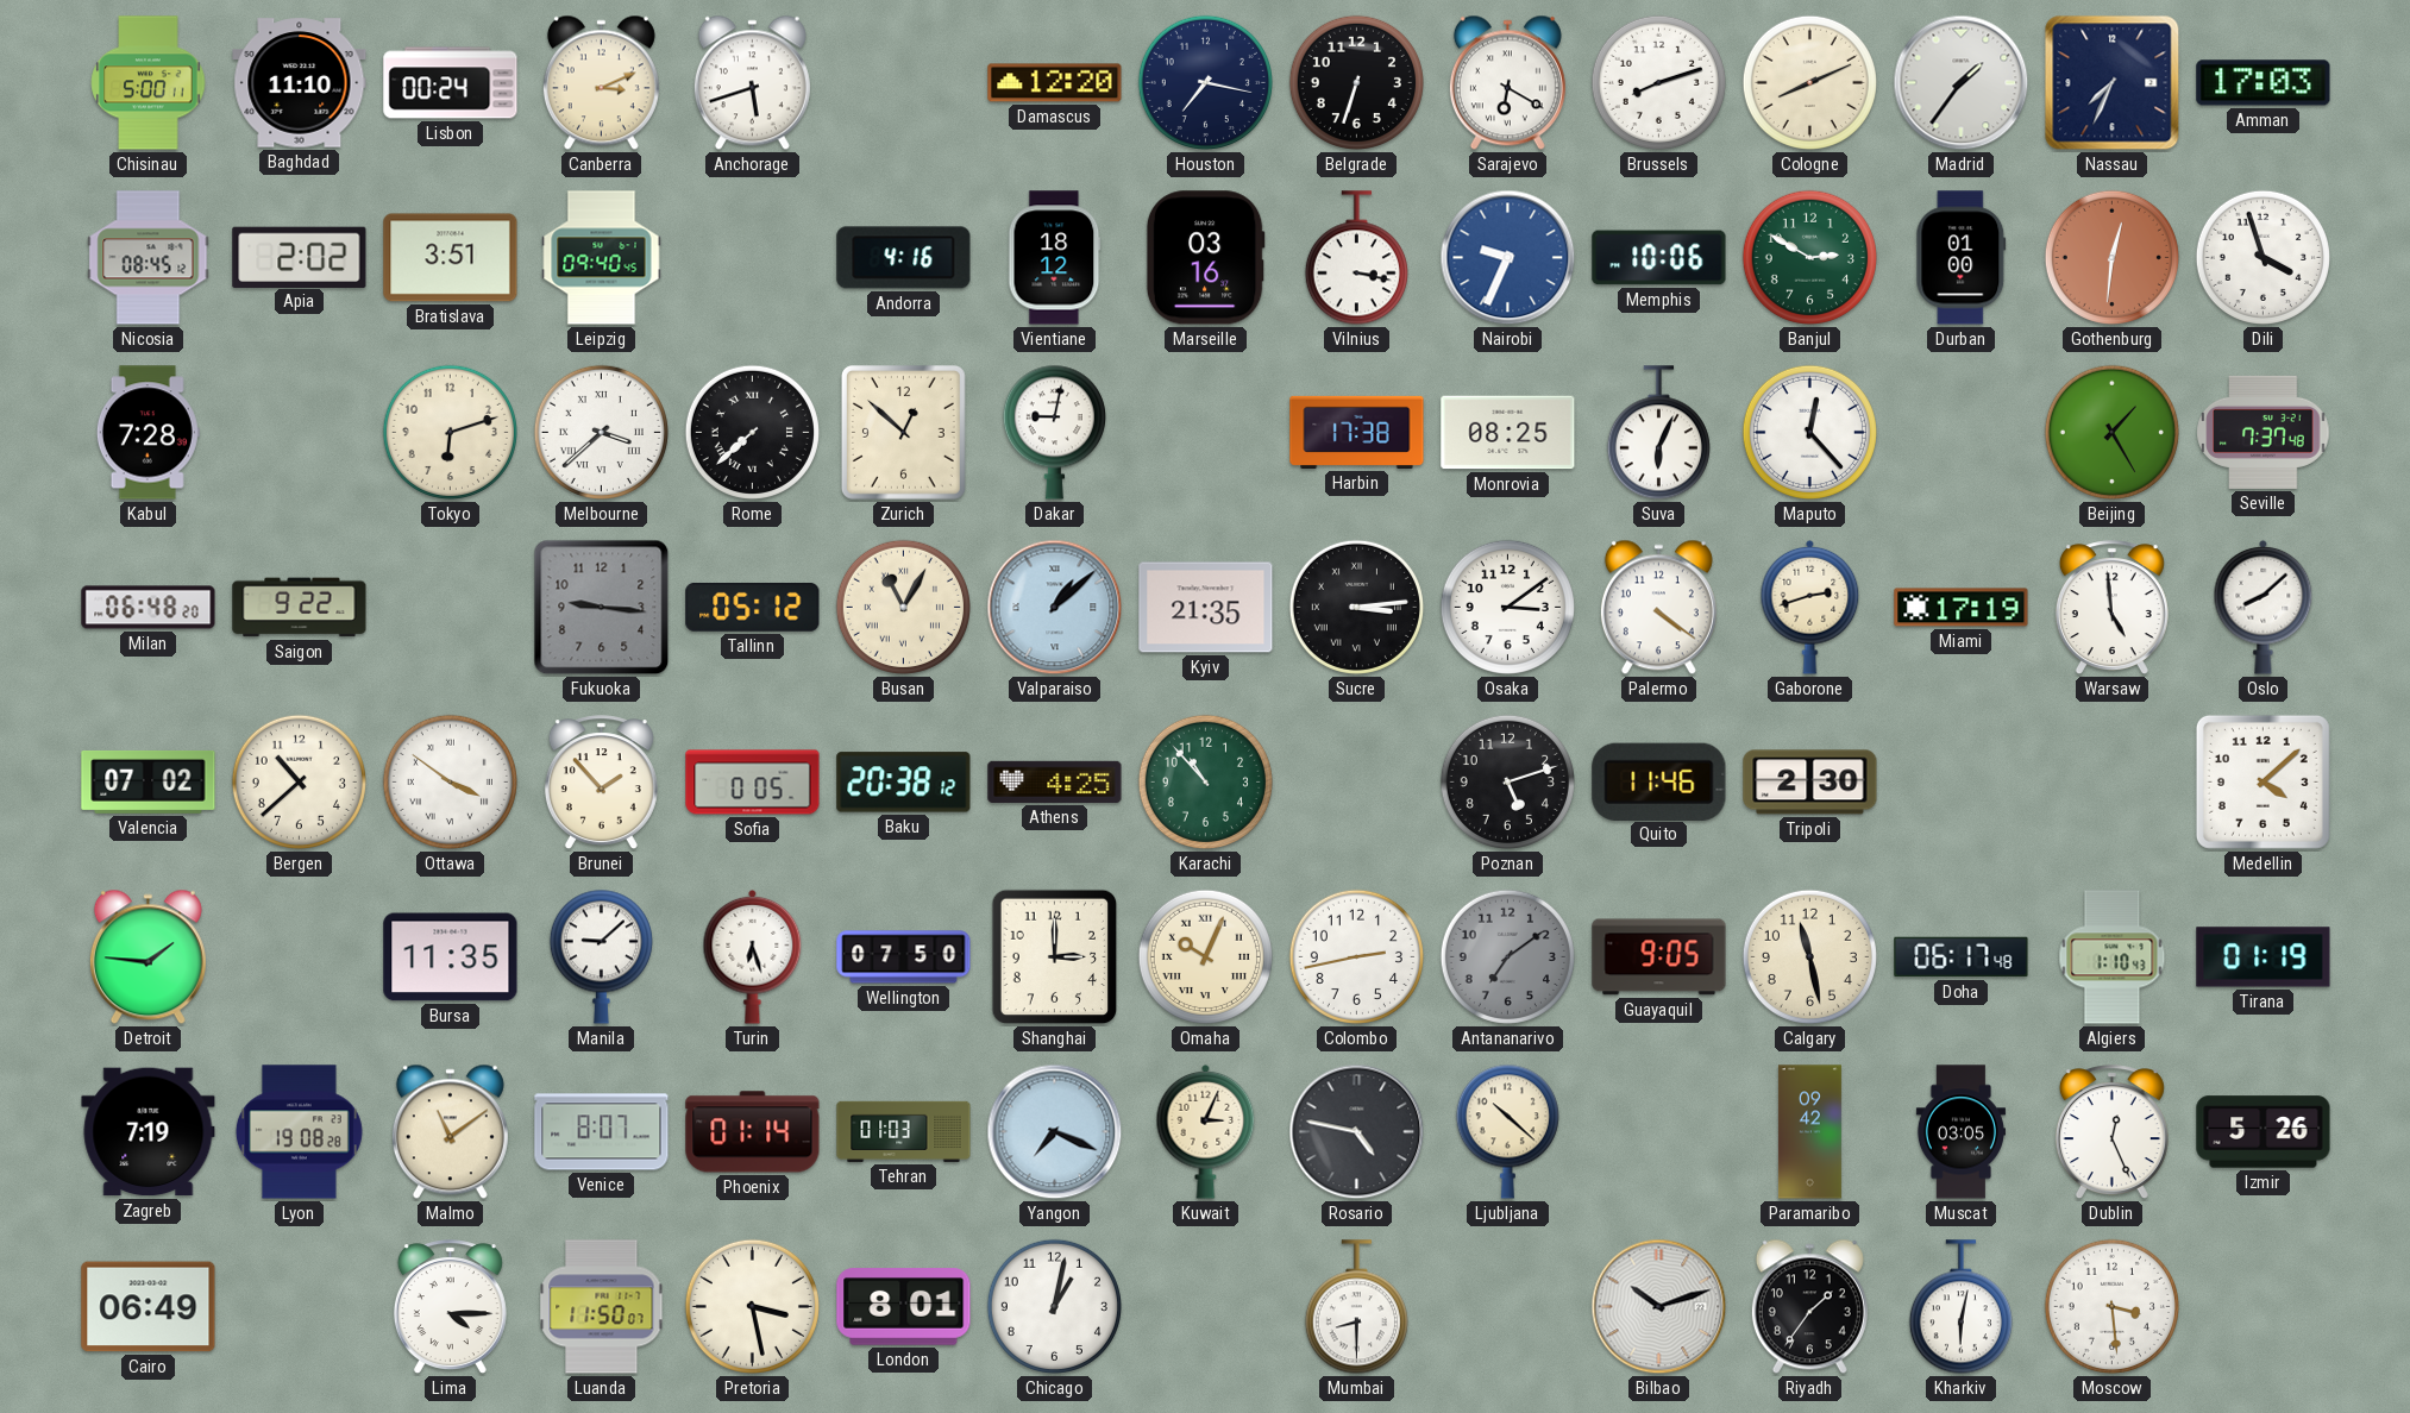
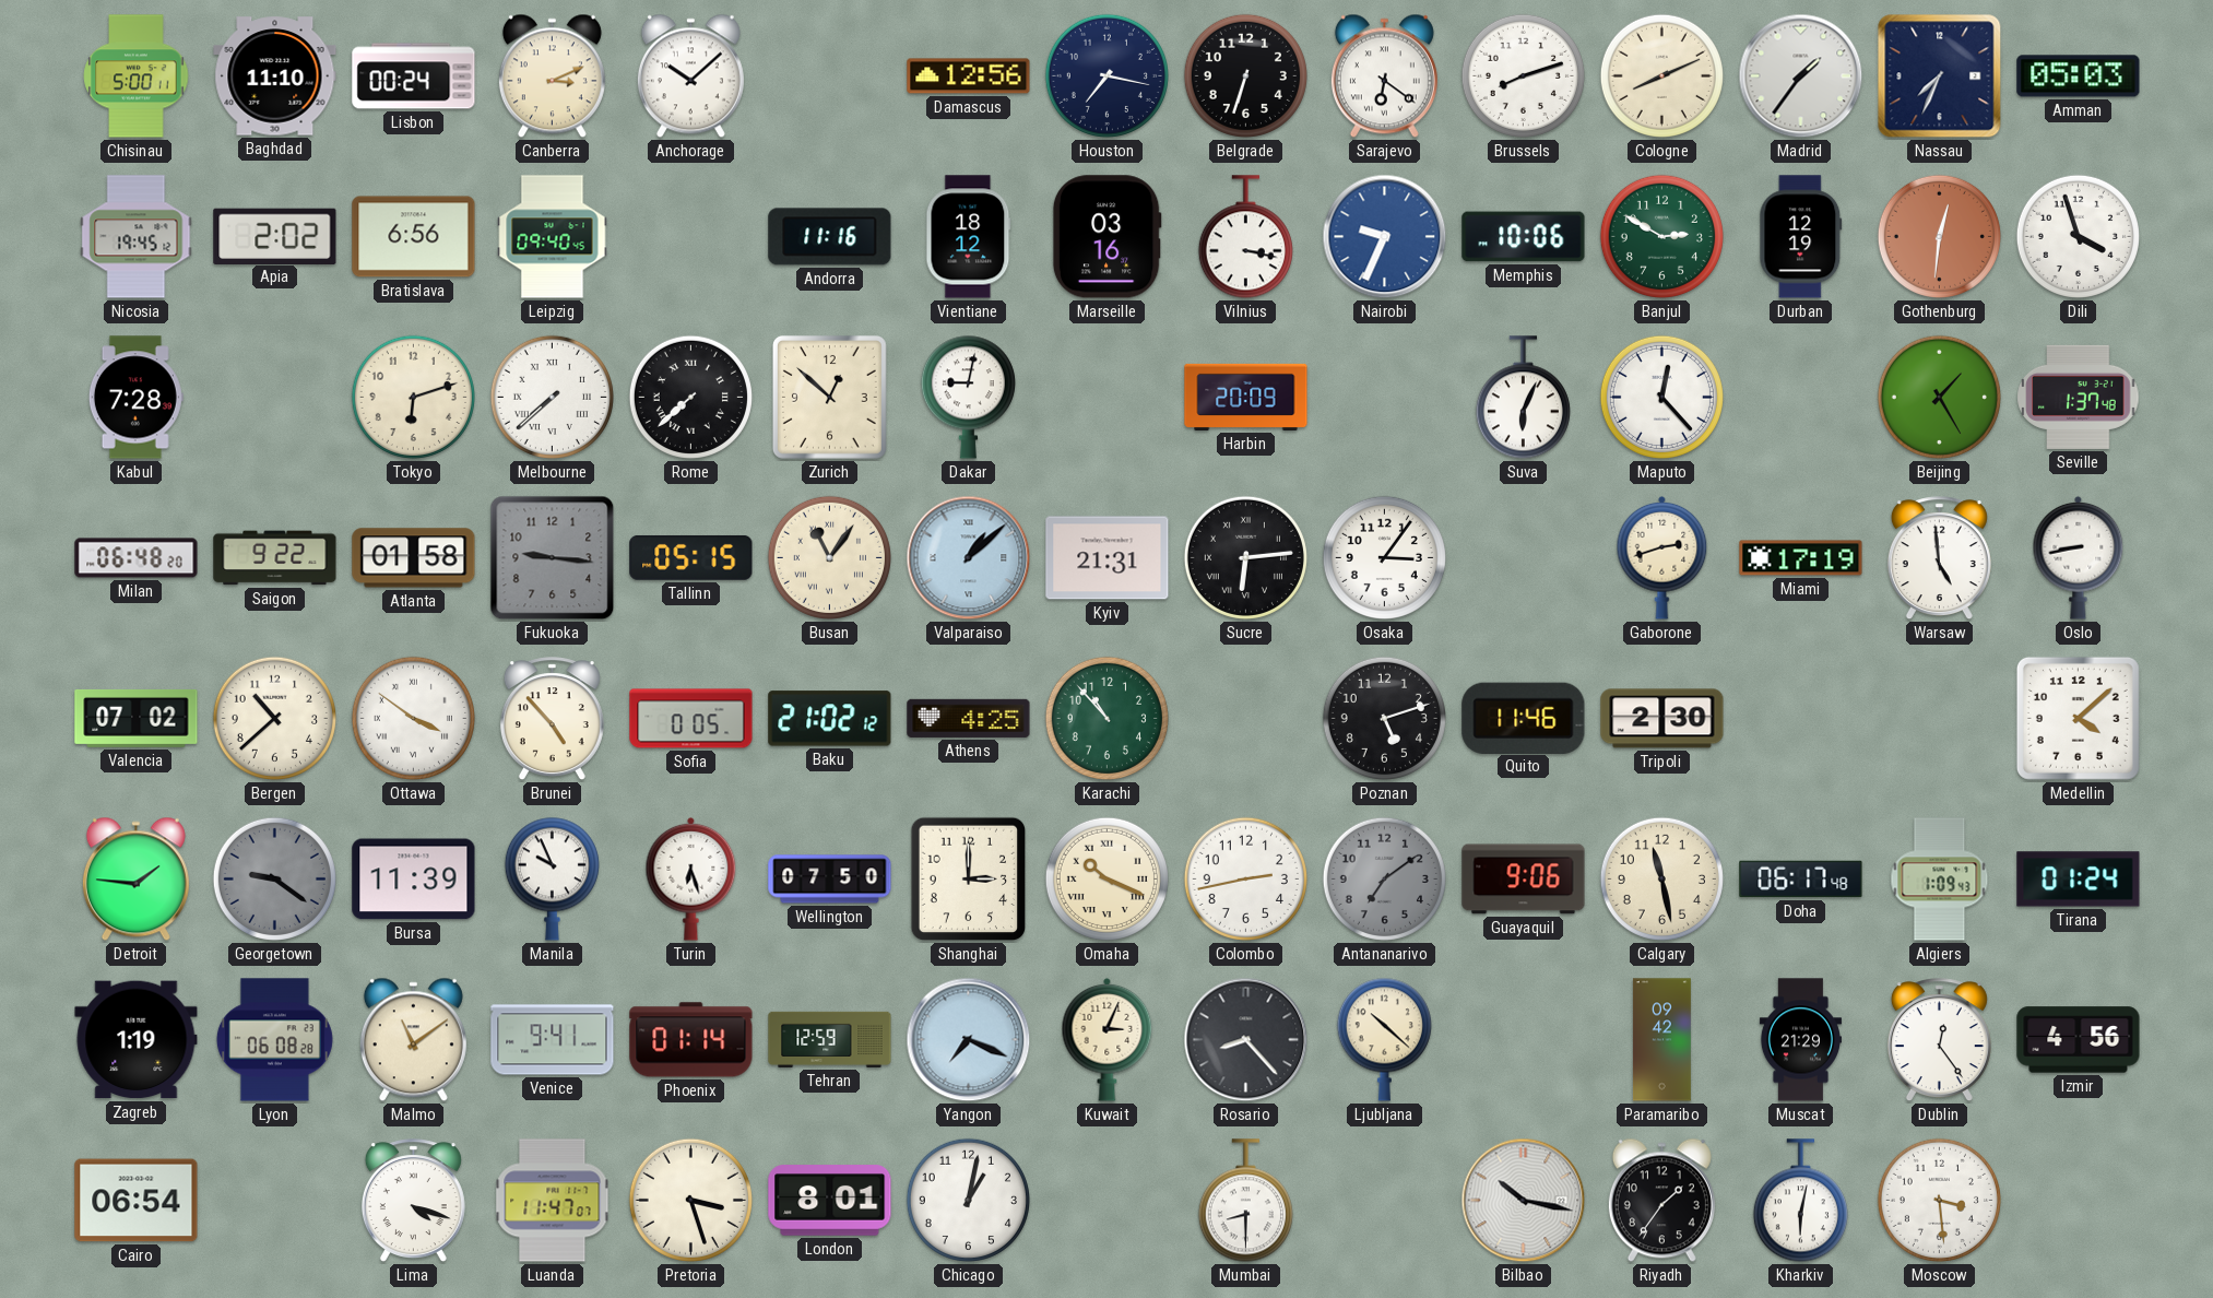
Anchorage: 5:42 -> 10:08
Damascus: 12:20 -> 12:56
Sarajevo: 6:20 -> 6:21
Amman: 17:03 -> 05:03
Nicosia: 08:45 -> 19:45
Bratislava: 3:51 -> 6:56
Andorra: 4:16 -> 11:16
Durban: 01:00 -> 12:19
Melbourne: 3:38 -> 7:38
Harbin: 17:38 -> 20:09
Monrovia: 08:25 -> none
Seville: 7:37 -> 1:37
Atlanta: none -> 01:58
Tallinn: 05:12 -> 05:15
Busan: 11:05 -> 11:06
Kyiv: 21:35 -> 21:31
Sucre: 3:14 -> 6:14
Osaka: 3:09 -> 3:06
Palermo: 4:21 -> none
Oslo: 8:08 -> 8:43
Brunei: 1:53 -> 4:53
Baku: 20:38 -> 21:02
Georgetown: none -> 9:21
Bursa: 11:35 -> 11:39
Manila: 9:08 -> 9:56
Omaha: 10:04 -> 10:19
Guayaquil: 9:05 -> 9:06
Algiers: 1:10 -> 1:09
Tirana: 01:19 -> 01:24
Zagreb: 7:19 -> 1:19
Lyon: 19:08 -> 06:08
Venice: 8:07 -> 9:41
Tehran: 01:03 -> 12:59
Rosario: 4:47 -> 8:23
Muscat: 03:05 -> 21:29
Dublin: 12:26 -> 12:24
Izmir: 5:26 -> 4:56
Cairo: 06:49 -> 06:54
Lima: 4:15 -> 4:18
Luanda: 11:50 -> 11:47
Pretoria: 3:28 -> 3:27
Bilbao: 10:12 -> 10:17
